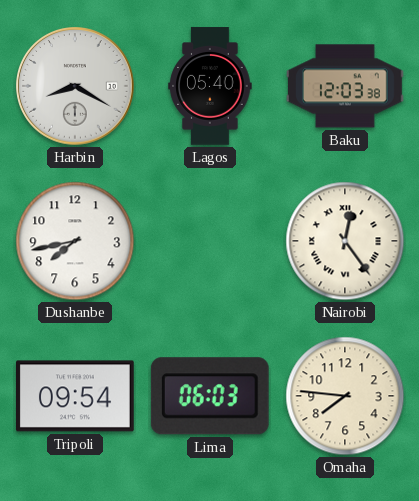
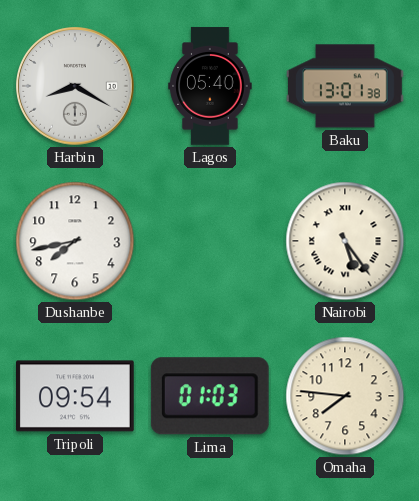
Baku: 12:03 -> 13:01
Nairobi: 12:24 -> 5:24
Lima: 06:03 -> 01:03
